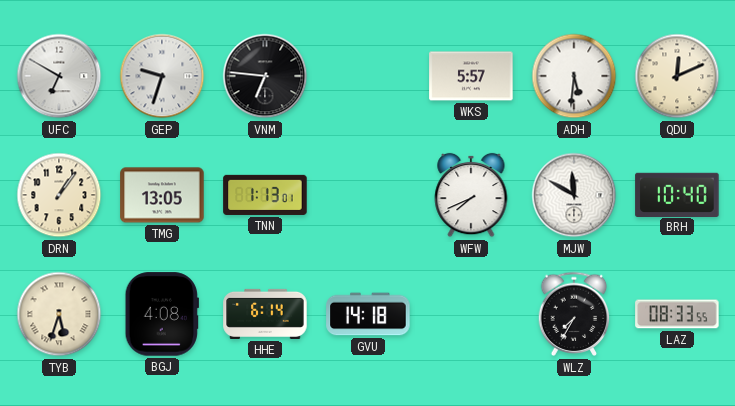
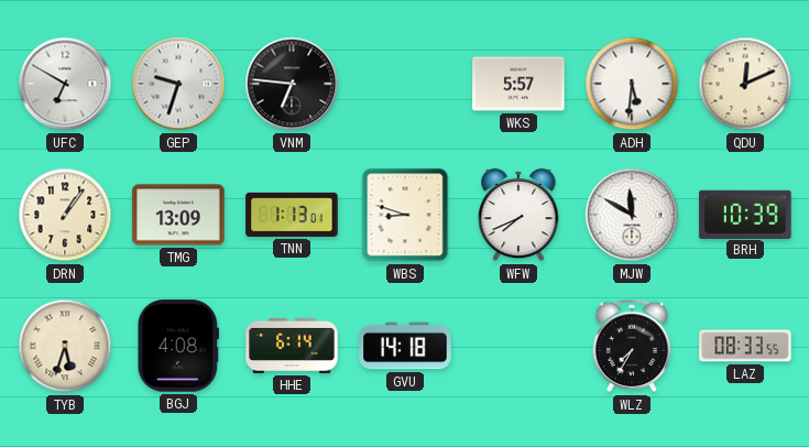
TMG: 13:05 -> 13:09
WBS: none -> 8:48
BRH: 10:40 -> 10:39
